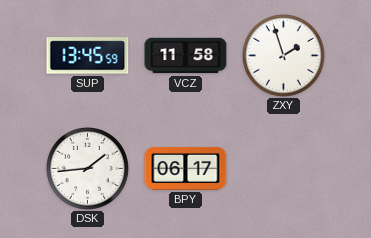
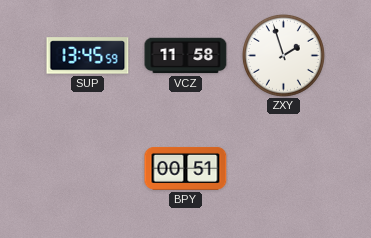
DSK: 1:44 -> none
BPY: 06:17 -> 00:51
